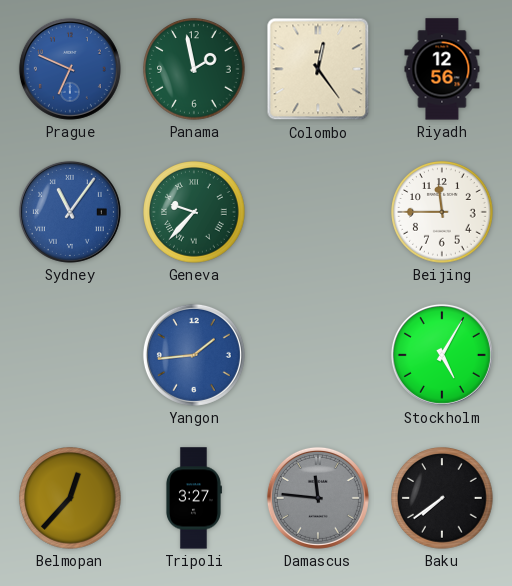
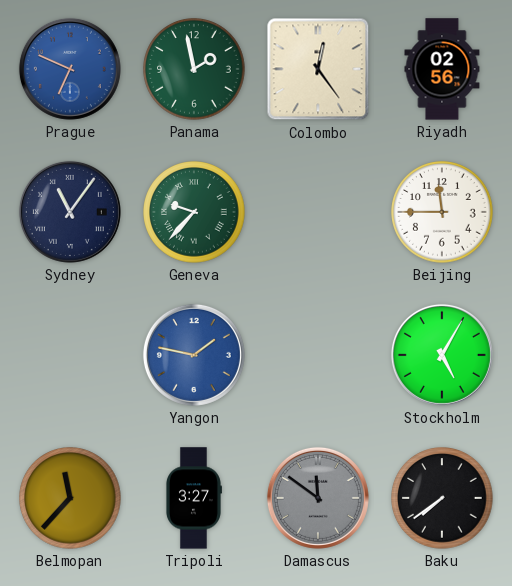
Riyadh: 12:56 -> 02:56
Sydney dial: blue -> navy
Yangon: 1:44 -> 1:47
Belmopan: 12:37 -> 11:37
Damascus: 11:46 -> 11:51
